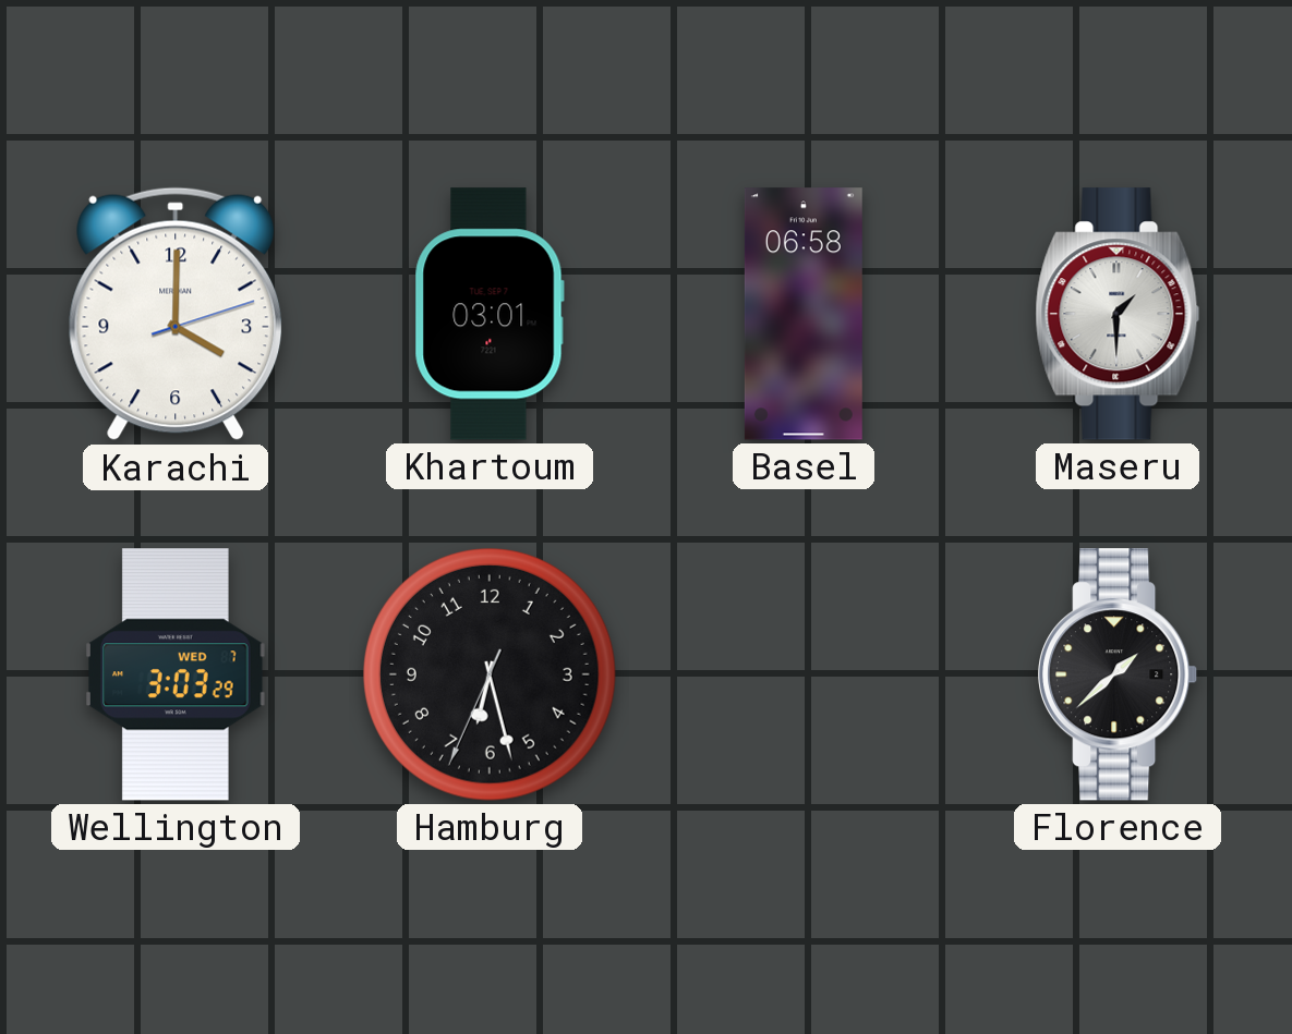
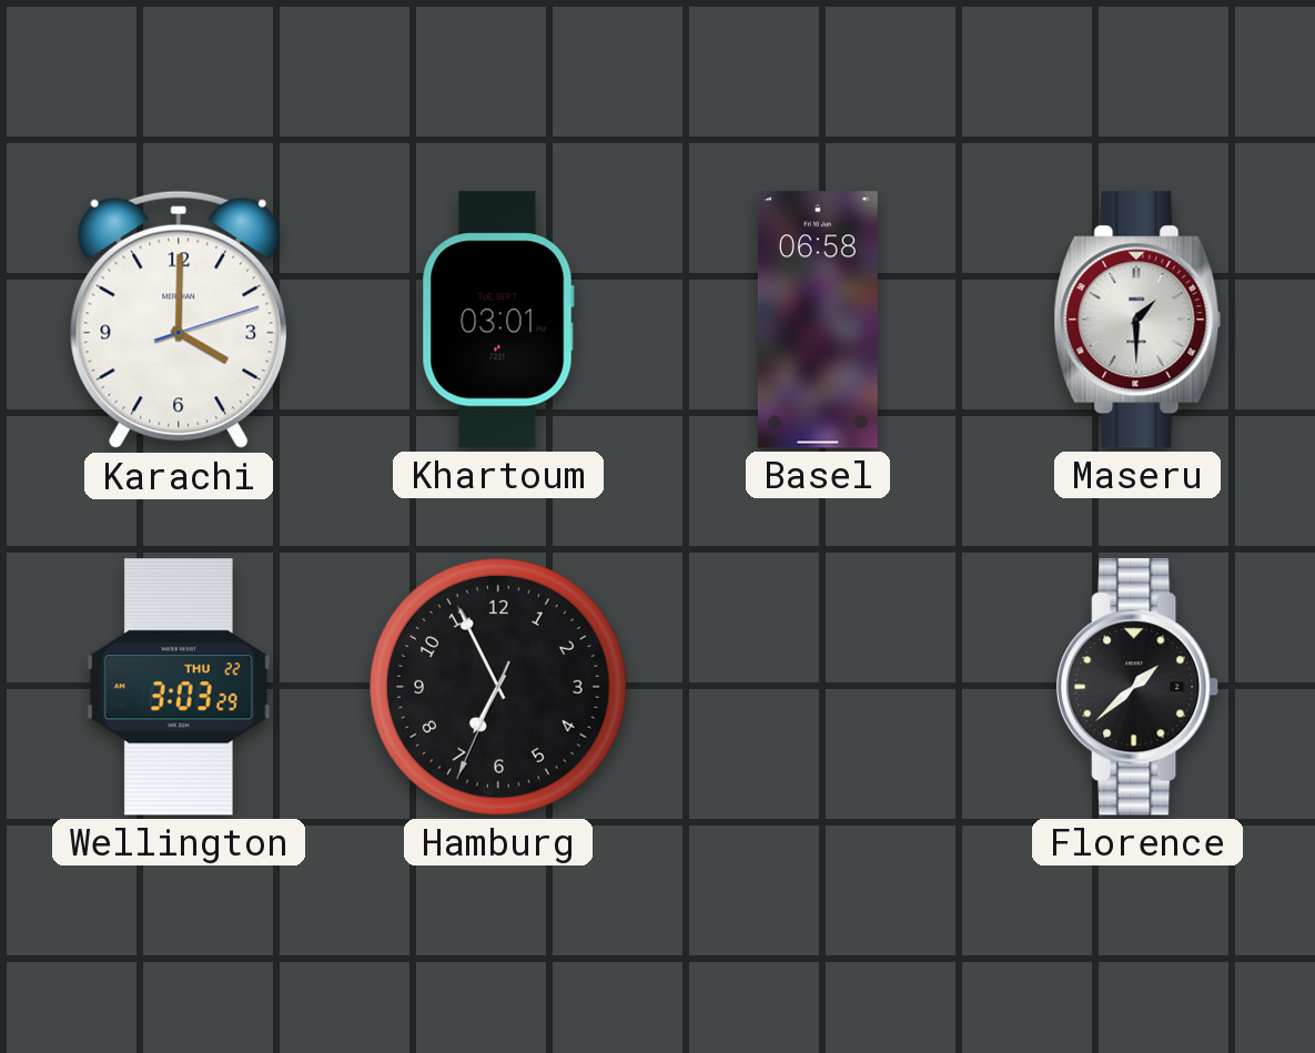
Wellington date: WED 7 -> THU 22
Hamburg: 6:27 -> 6:55
